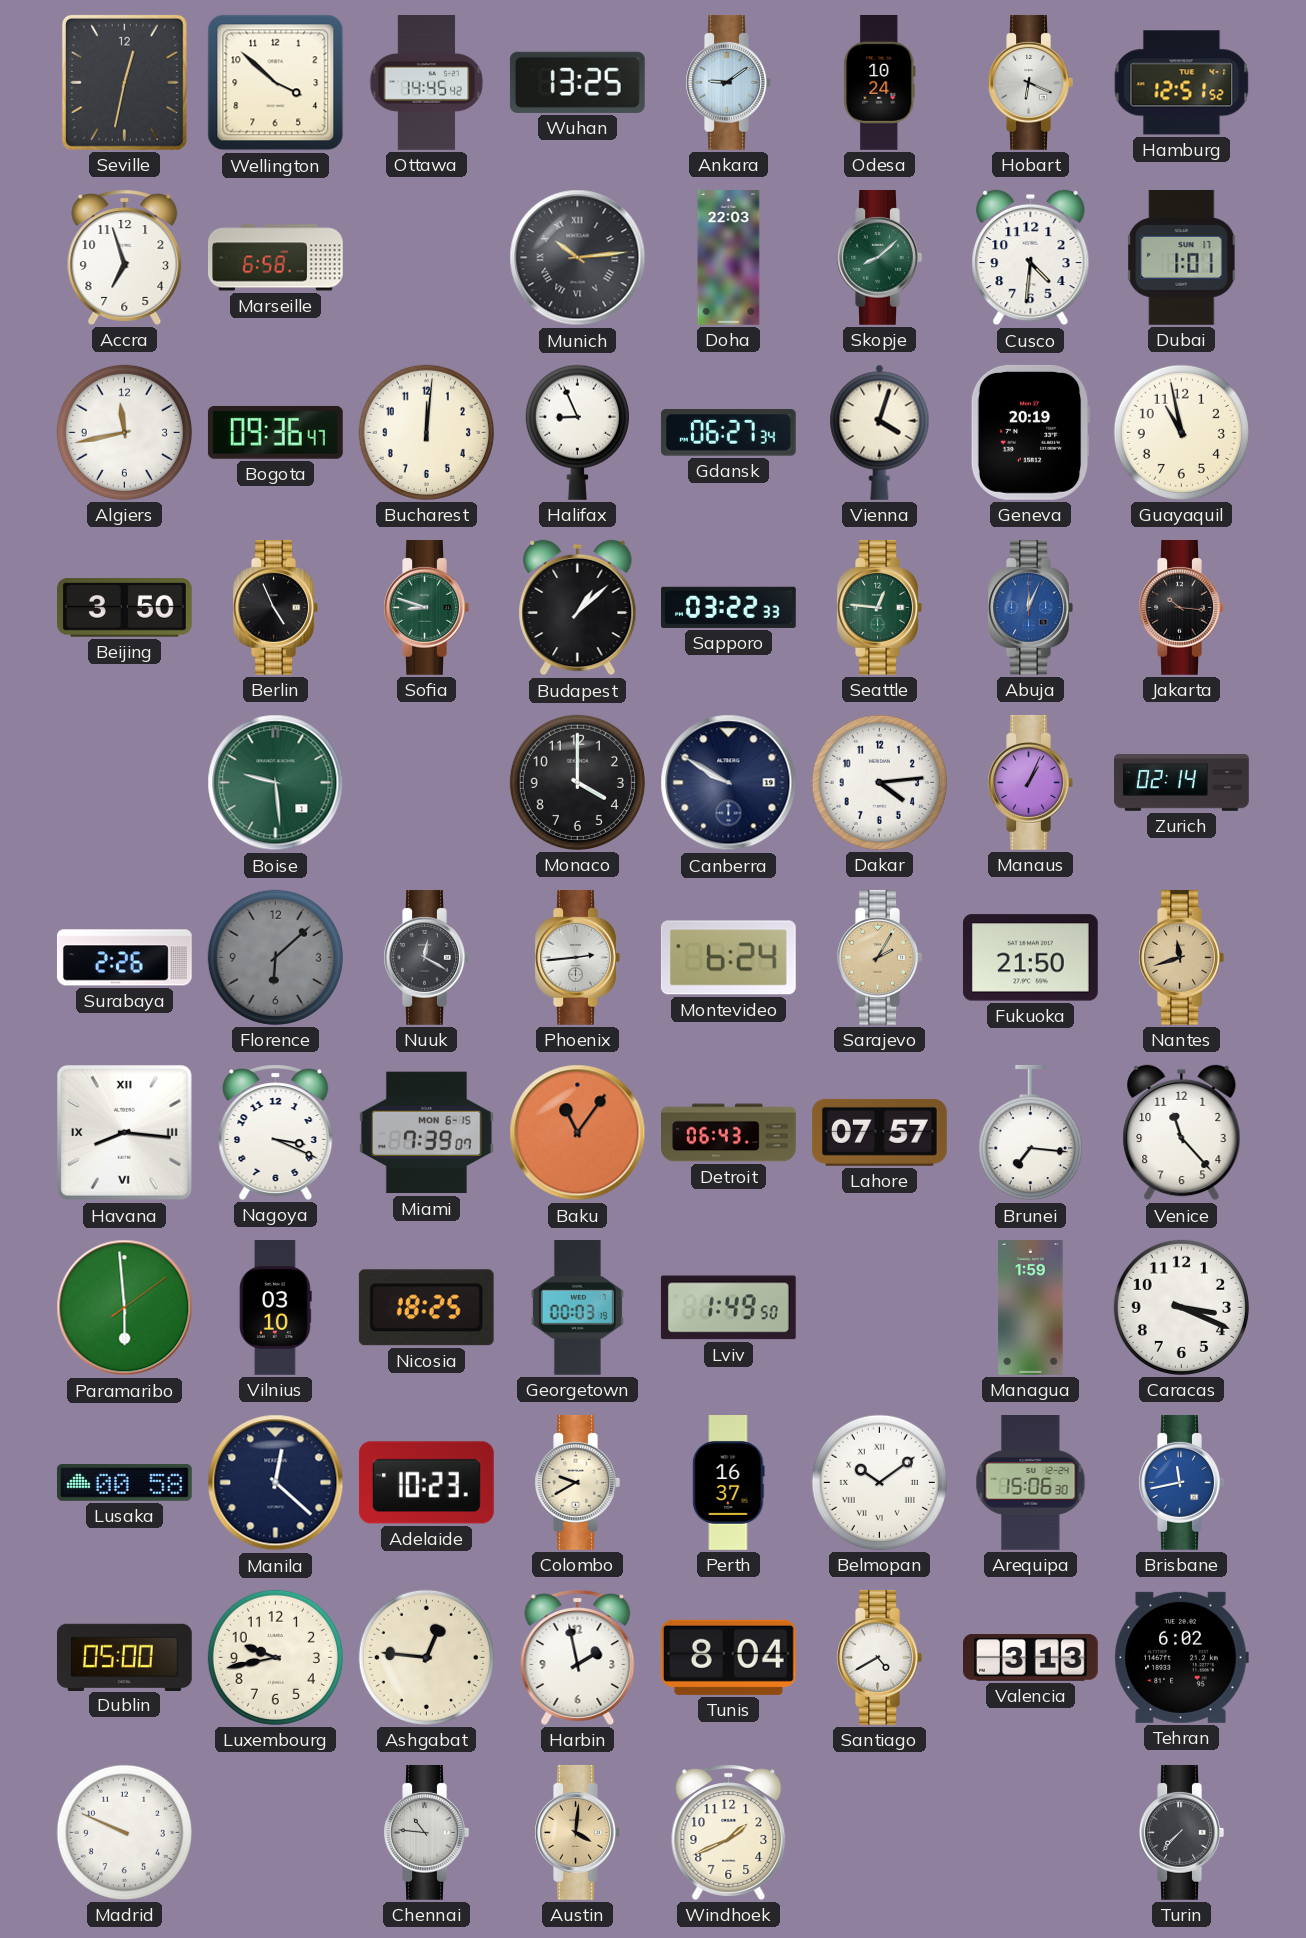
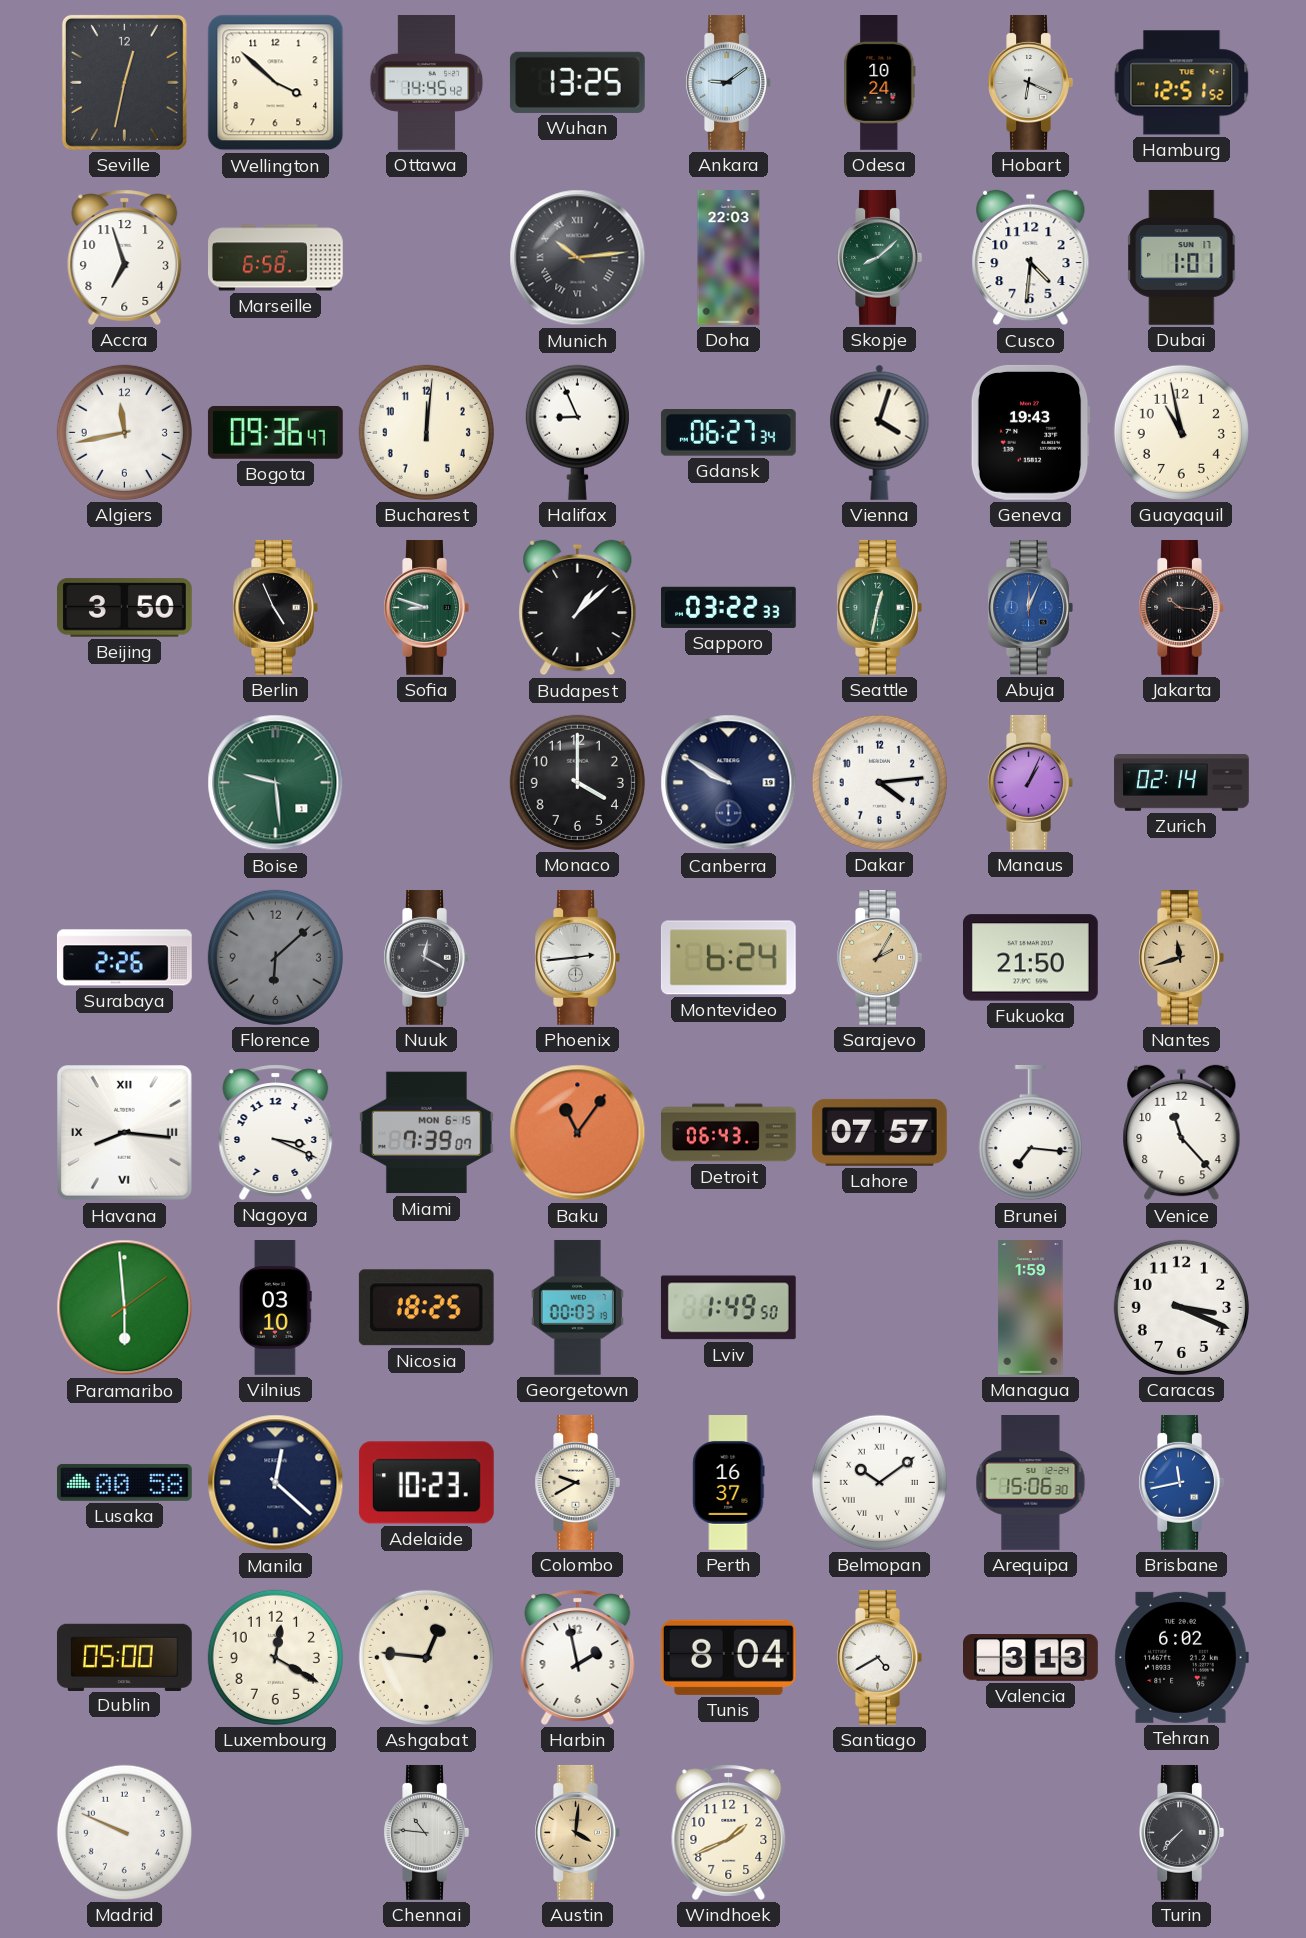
Geneva: 20:19 -> 19:43
Seattle: 12:46 -> 12:32
Luxembourg: 9:43 -> 12:20
